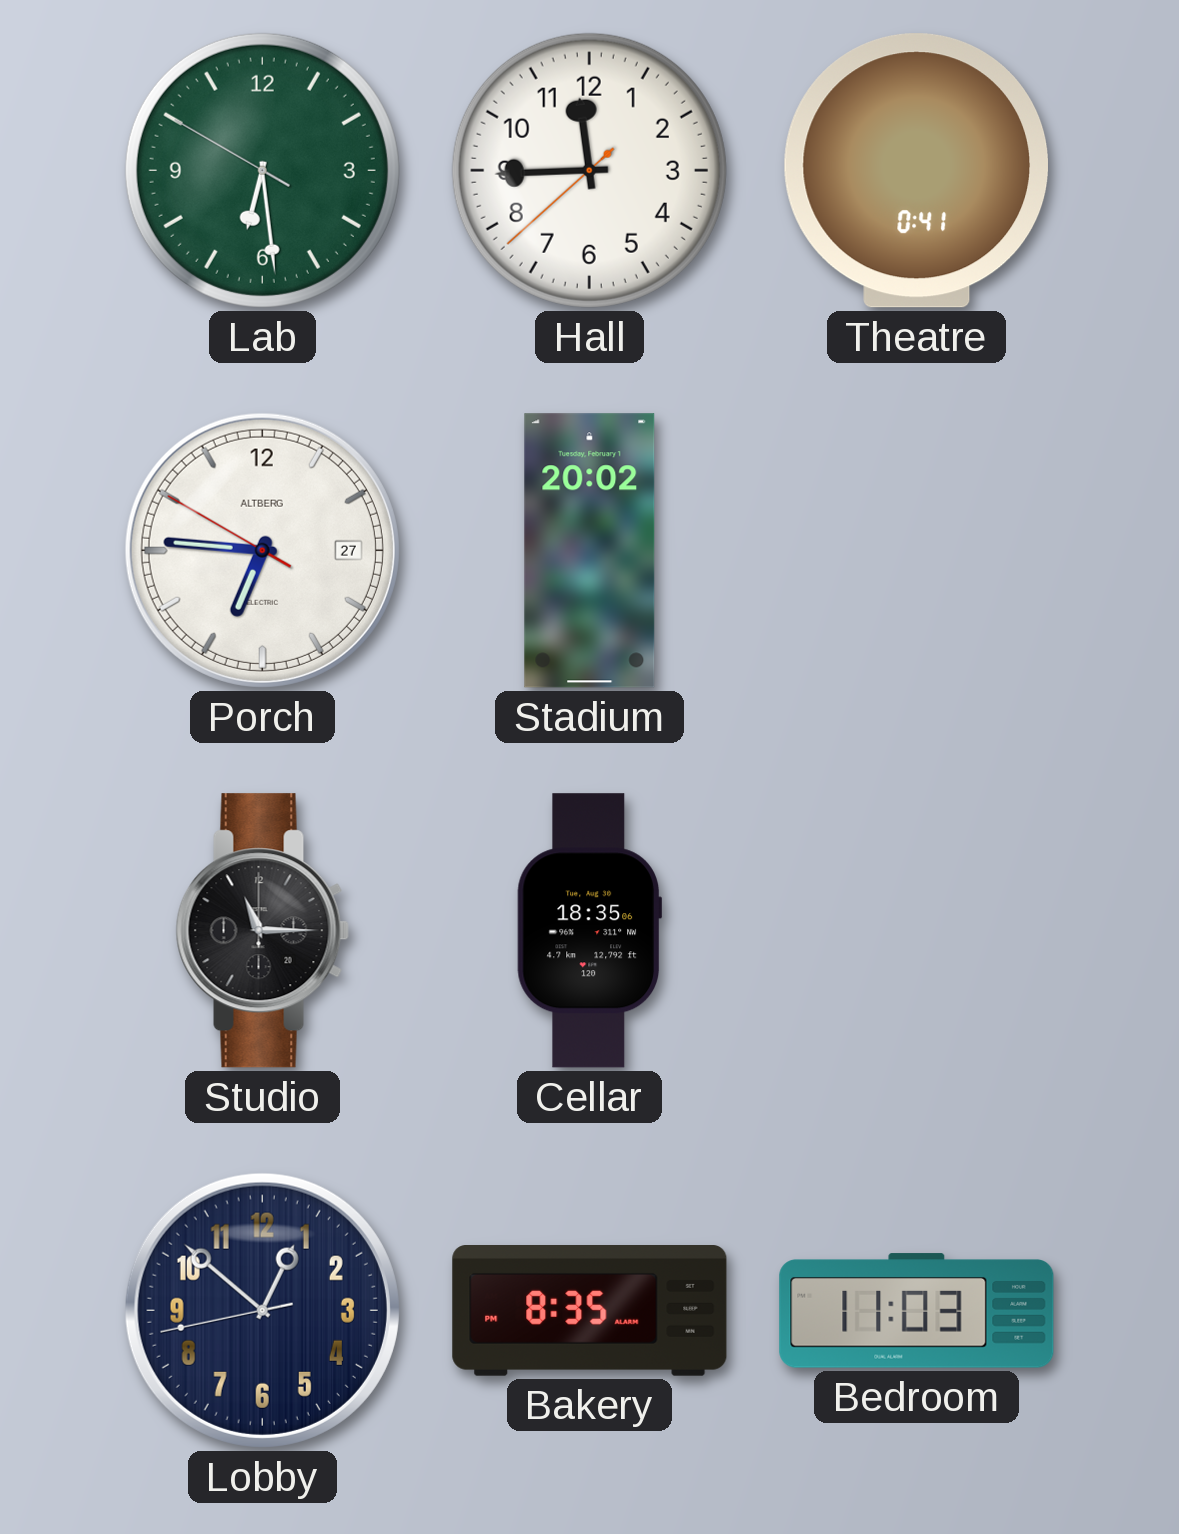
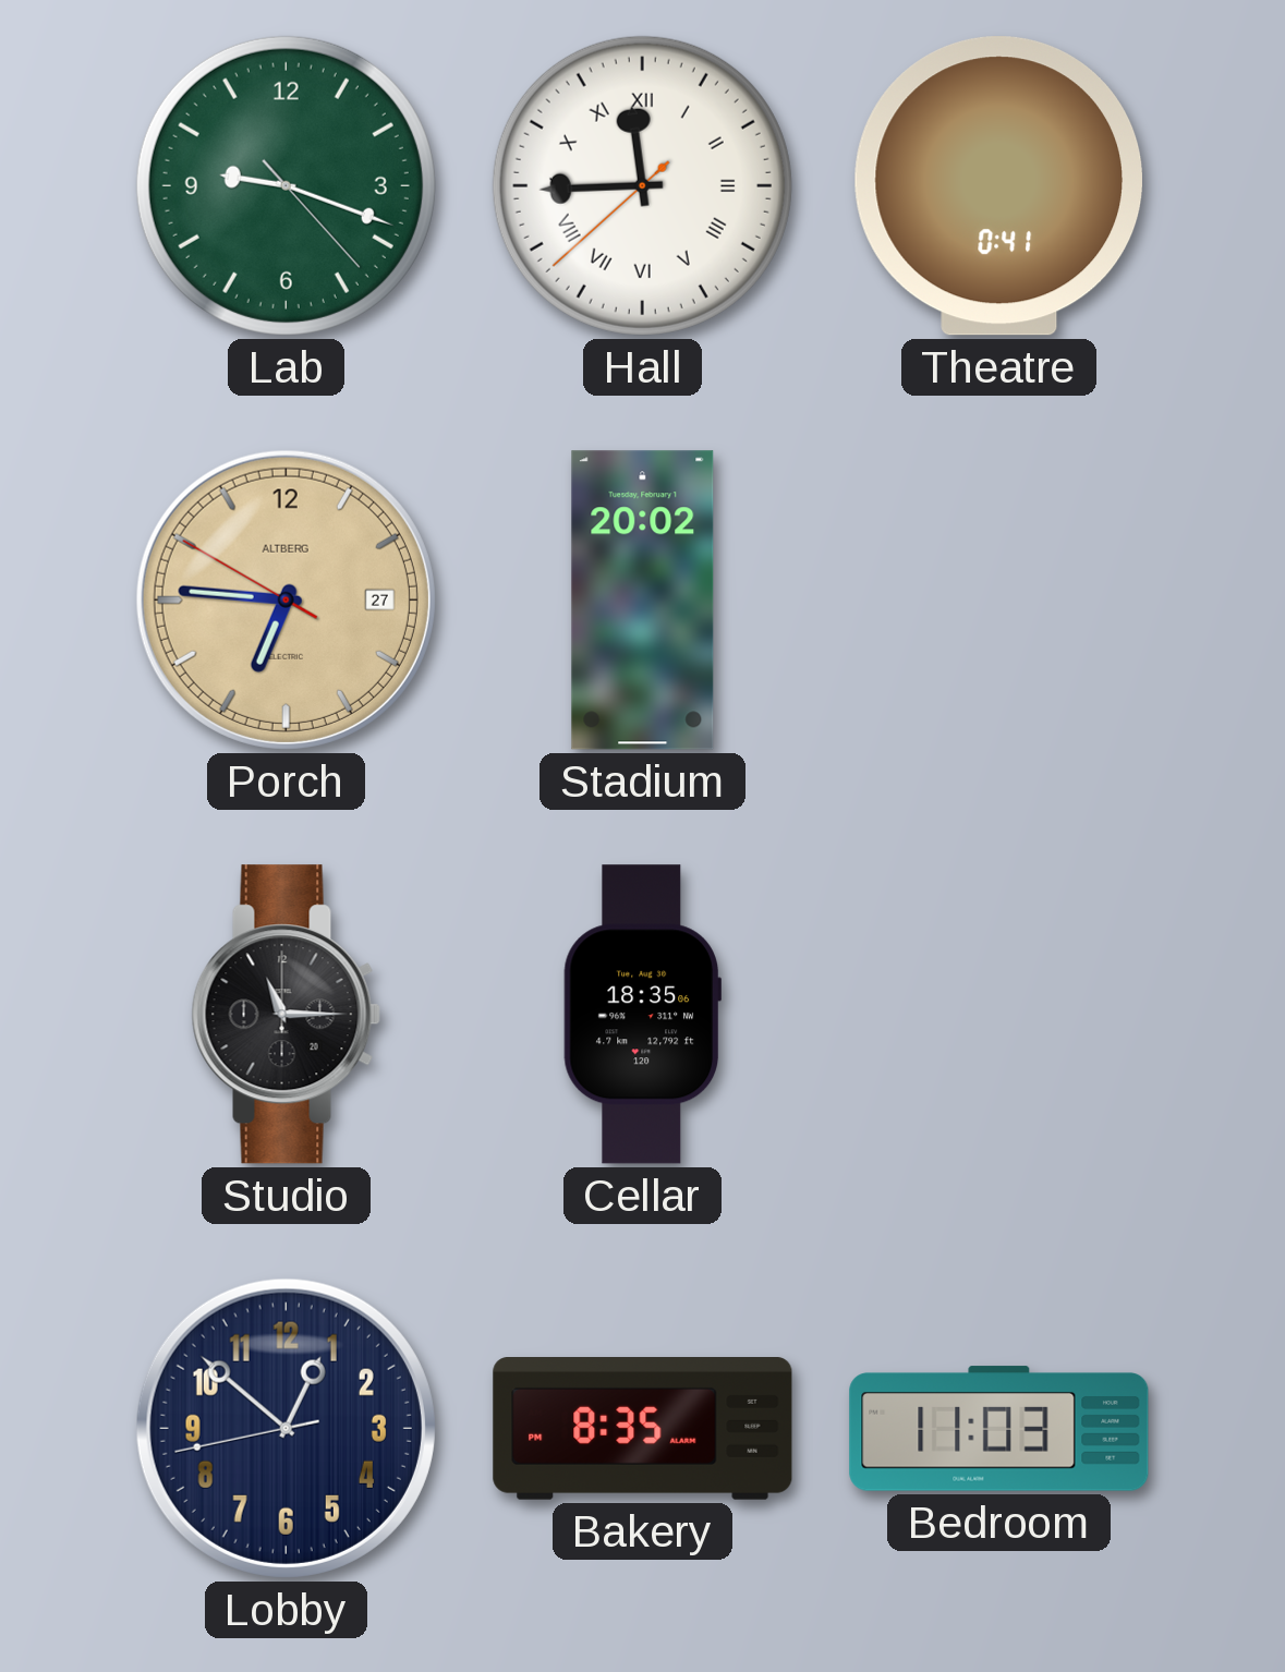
Lab: 6:28 -> 9:18
Hall numerals: Arabic -> Roman
Porch dial: white -> champagne
